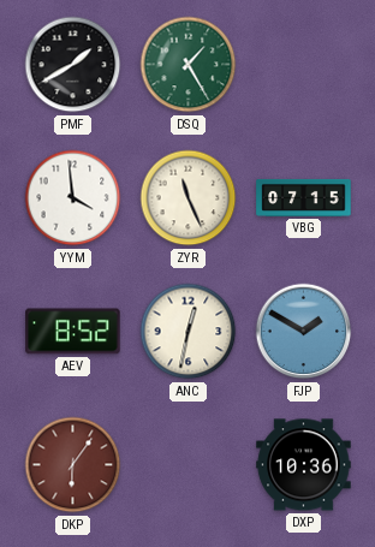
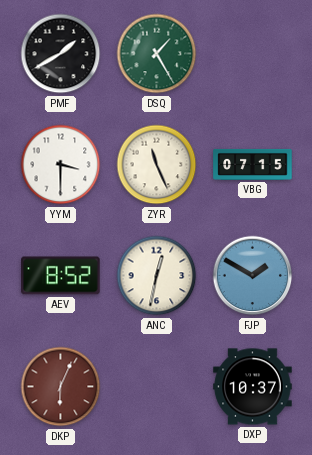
YYM: 3:59 -> 3:30
DKP: 6:06 -> 6:04
DXP: 10:36 -> 10:37
